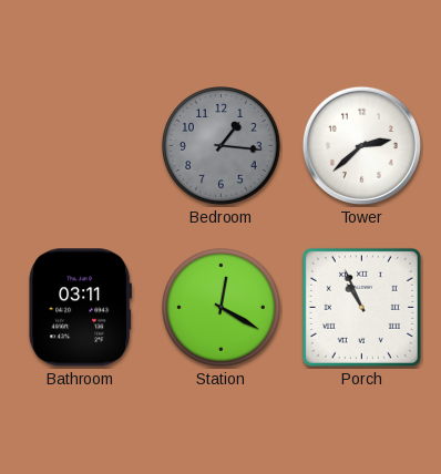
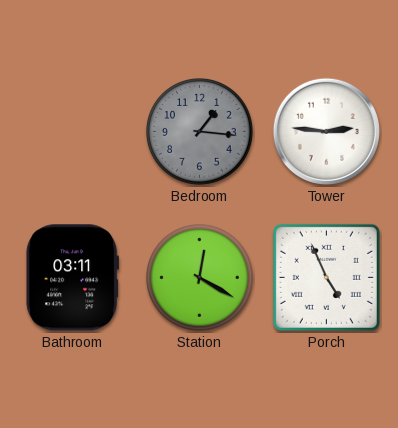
Tower: 2:38 -> 2:46
Porch: 10:56 -> 4:56
